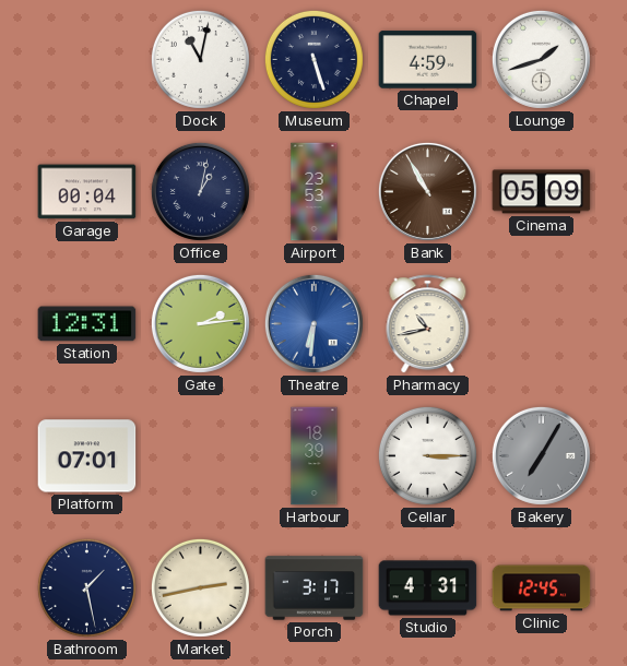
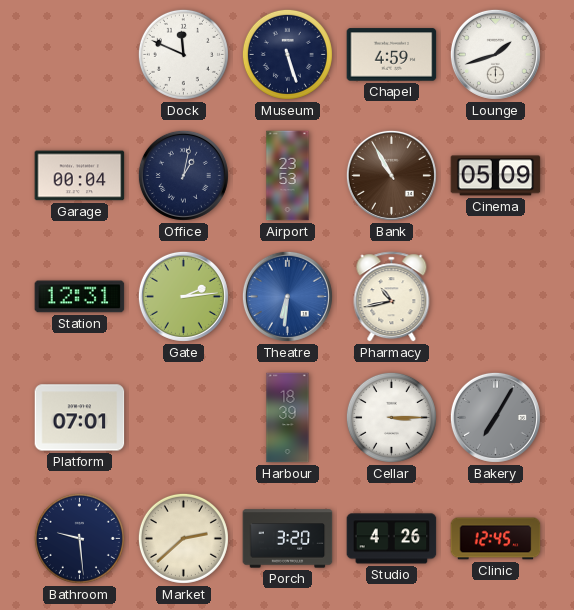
Dock: 11:02 -> 11:49
Bathroom: 1:28 -> 9:29
Market: 2:43 -> 2:38
Porch: 3:17 -> 3:20
Studio: 4:31 -> 4:26
